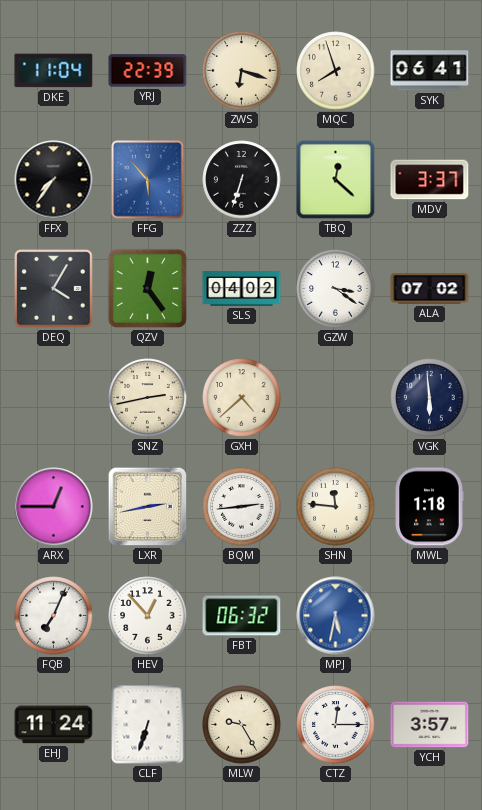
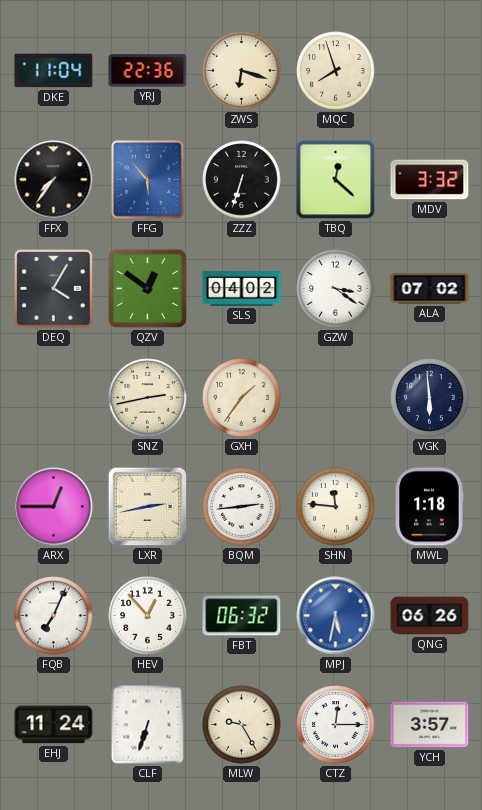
YRJ: 22:39 -> 22:36
SYK: 06:41 -> none
MDV: 3:37 -> 3:32
QZV: 12:24 -> 12:51
GXH: 4:38 -> 1:36
QNG: none -> 06:26
